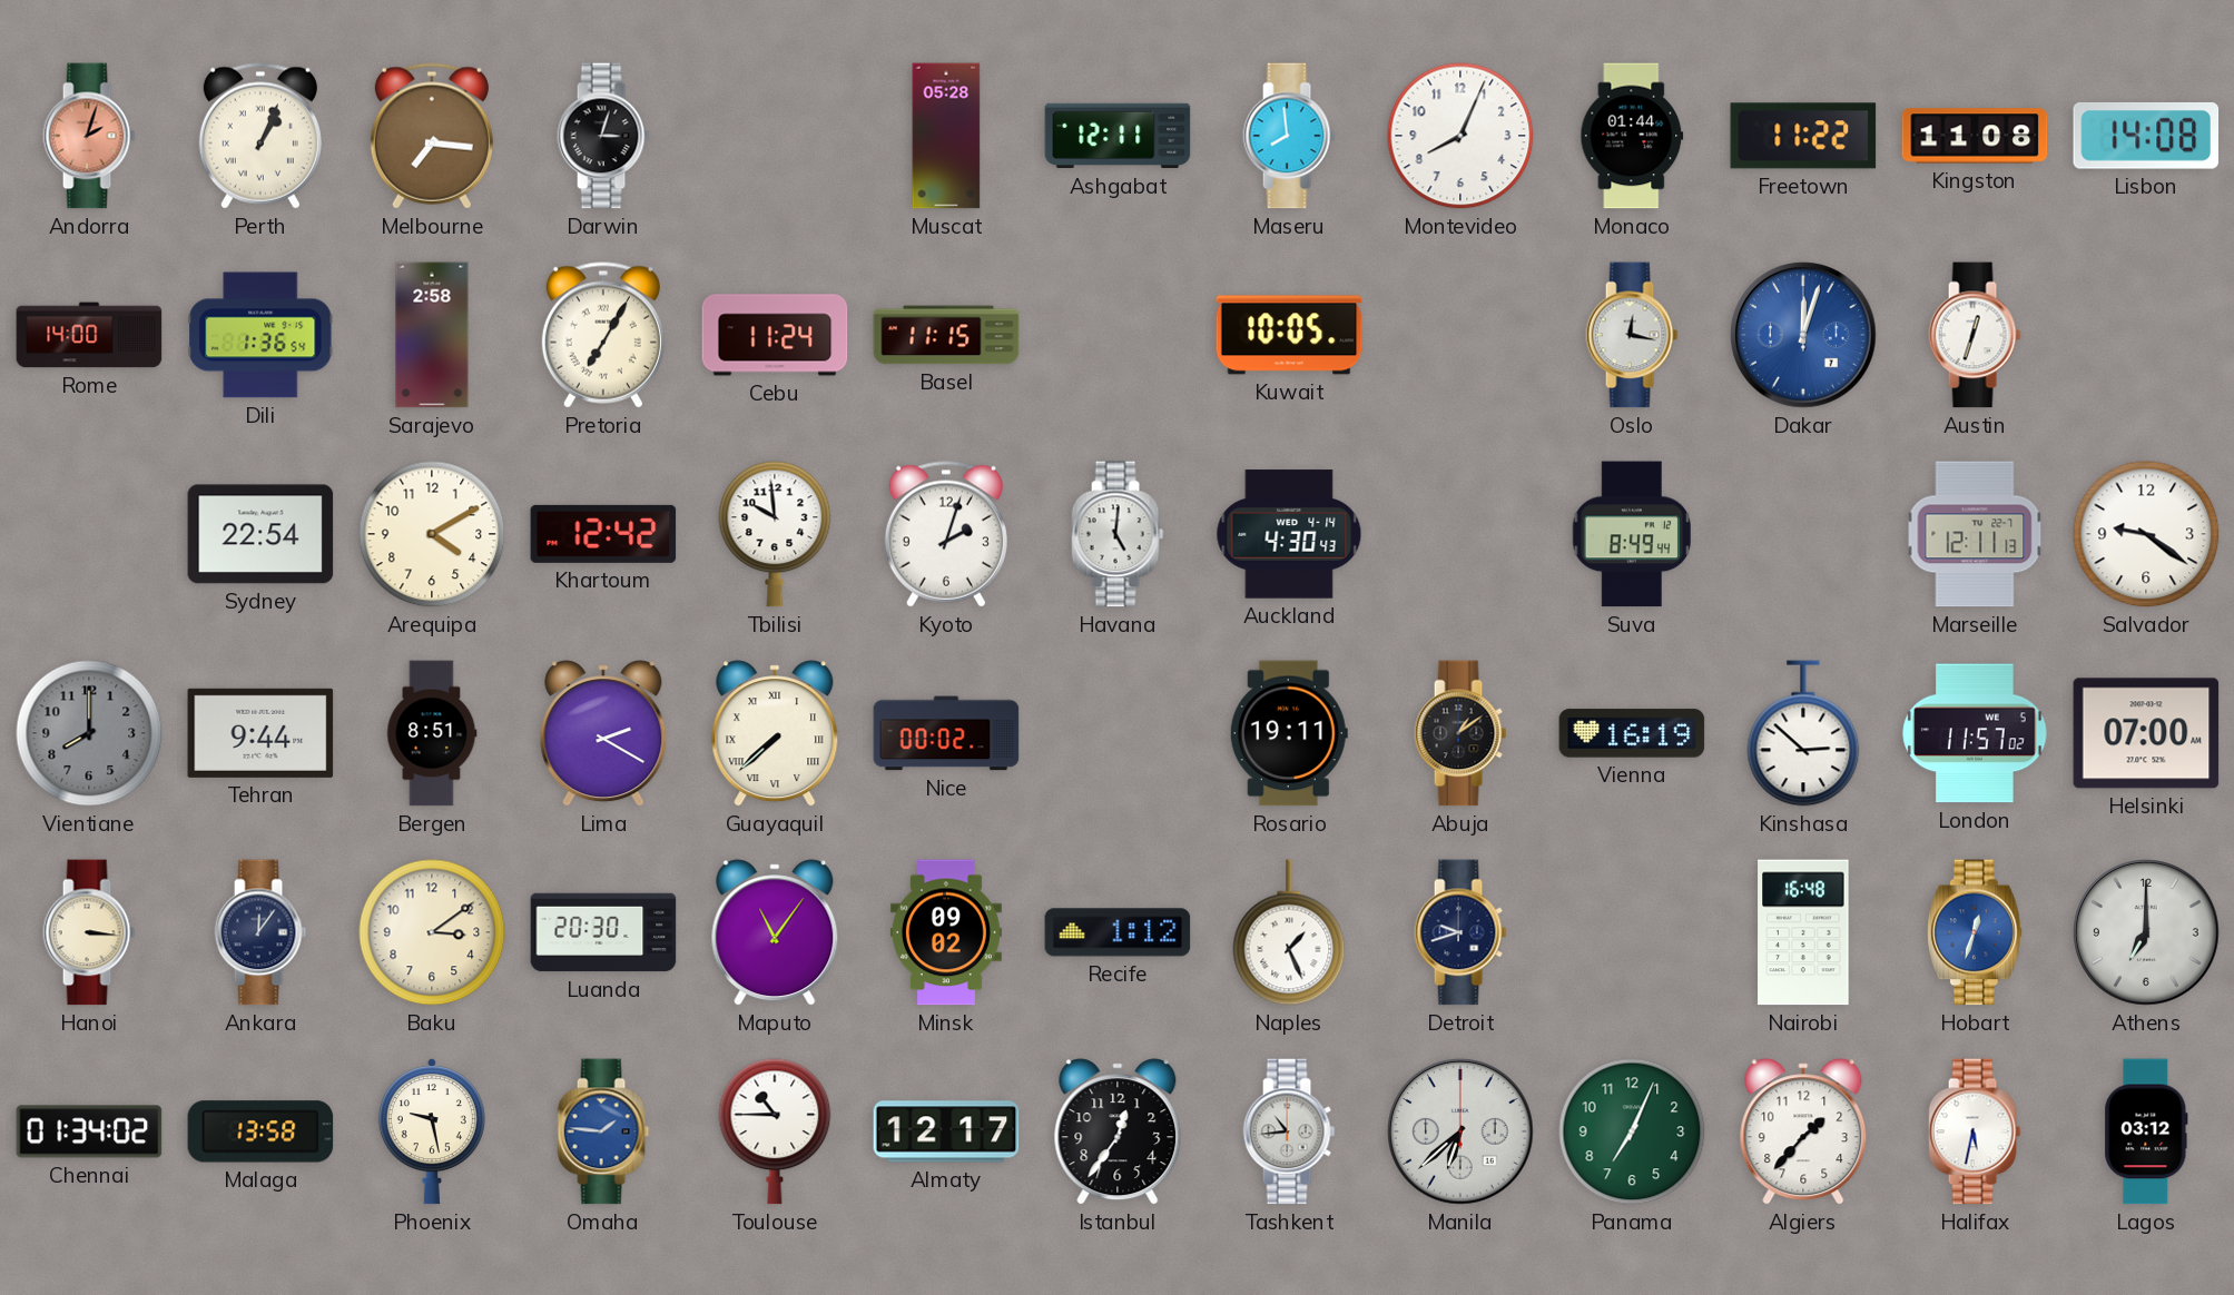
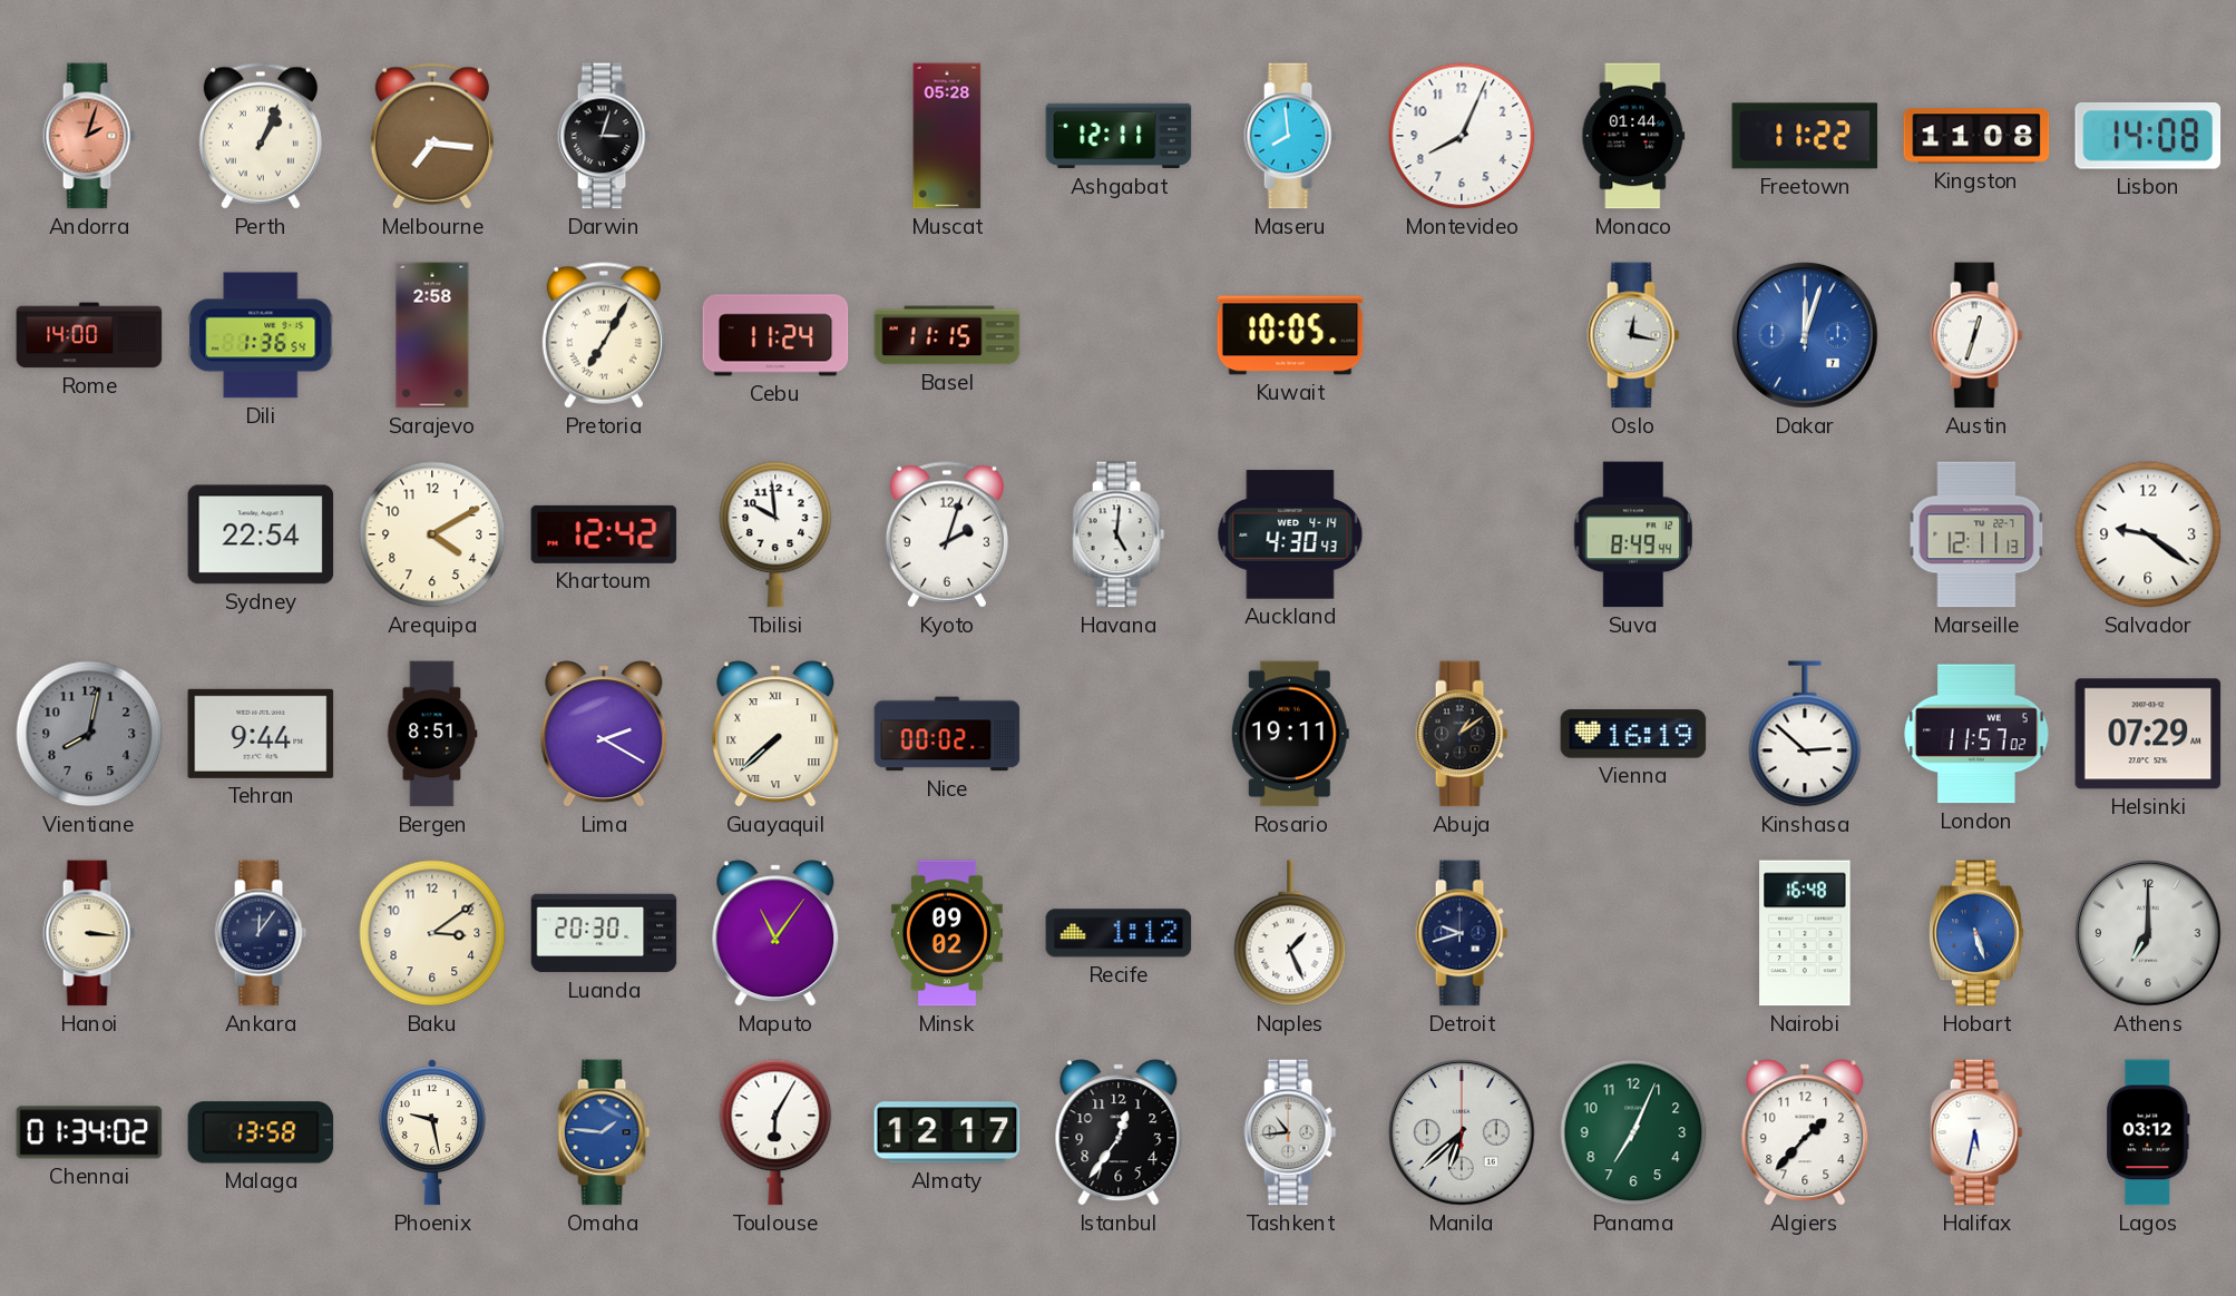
Vientiane: 8:00 -> 8:02
Helsinki: 07:00 -> 07:29
Hobart: 12:33 -> 5:27
Toulouse: 10:45 -> 6:05
